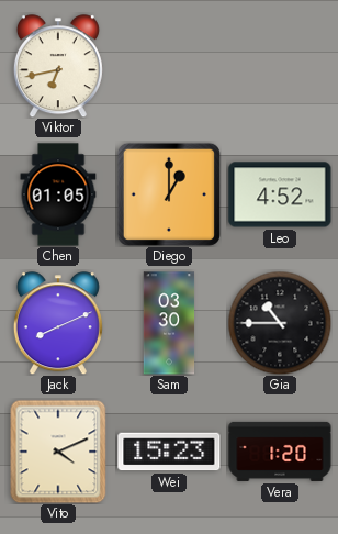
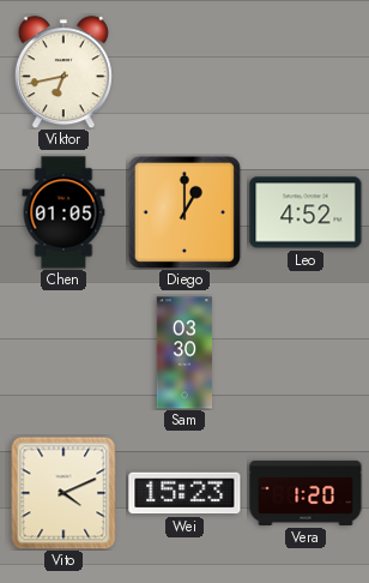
Jack: 8:11 -> none
Gia: 10:45 -> none
